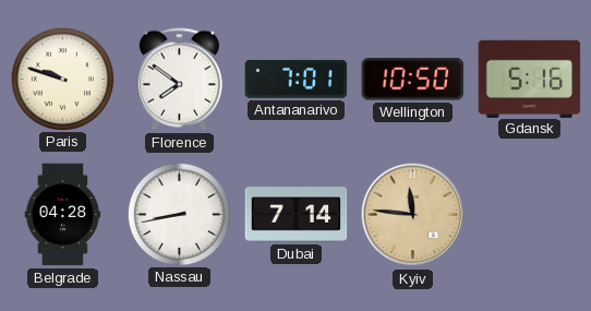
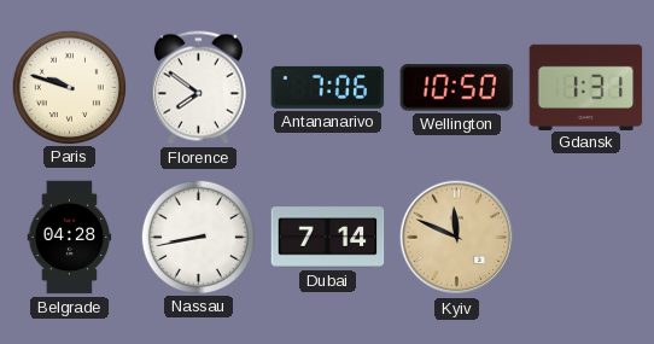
Antananarivo: 7:01 -> 7:06
Gdansk: 5:16 -> 1:31
Kyiv: 11:46 -> 11:49
